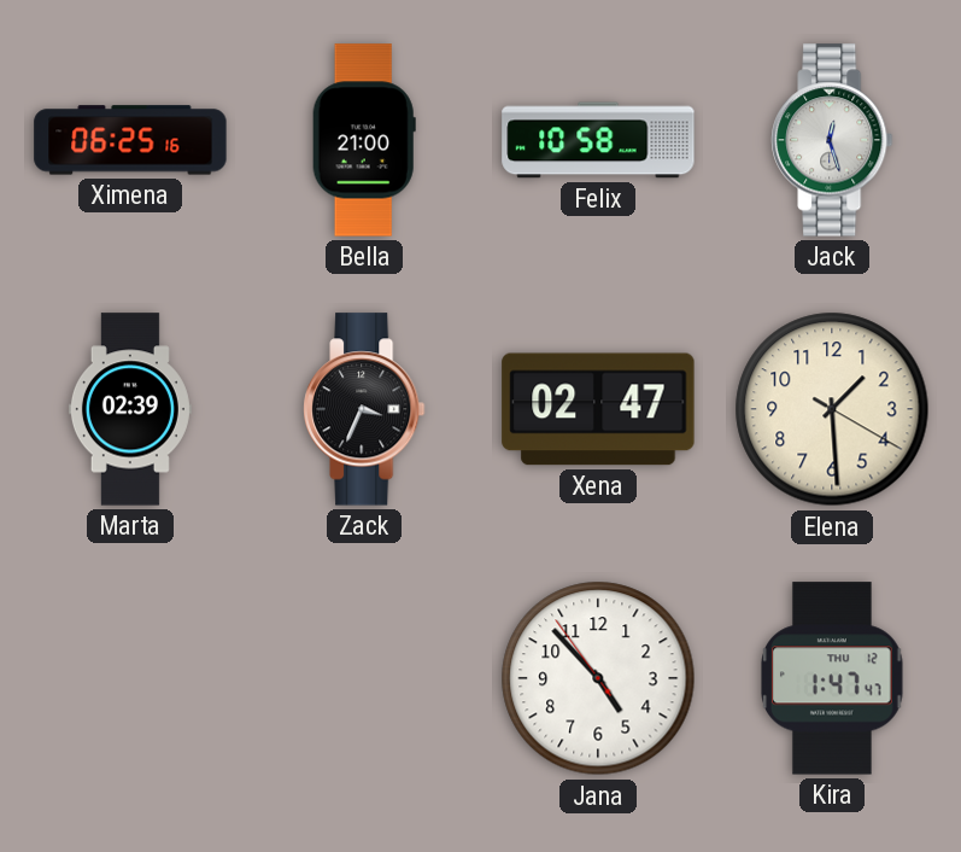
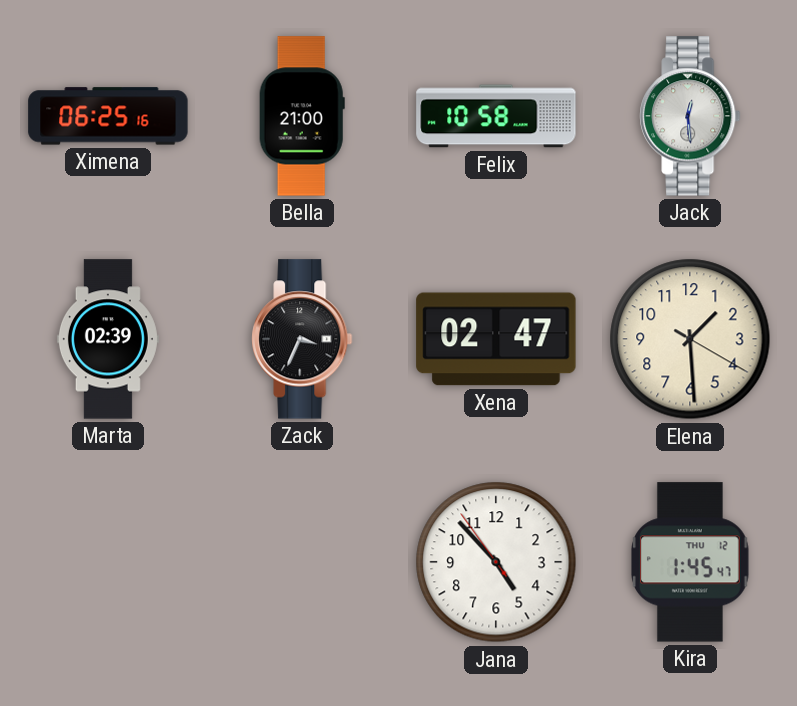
Jack: 12:27 -> 12:29
Kira: 1:47 -> 1:45
